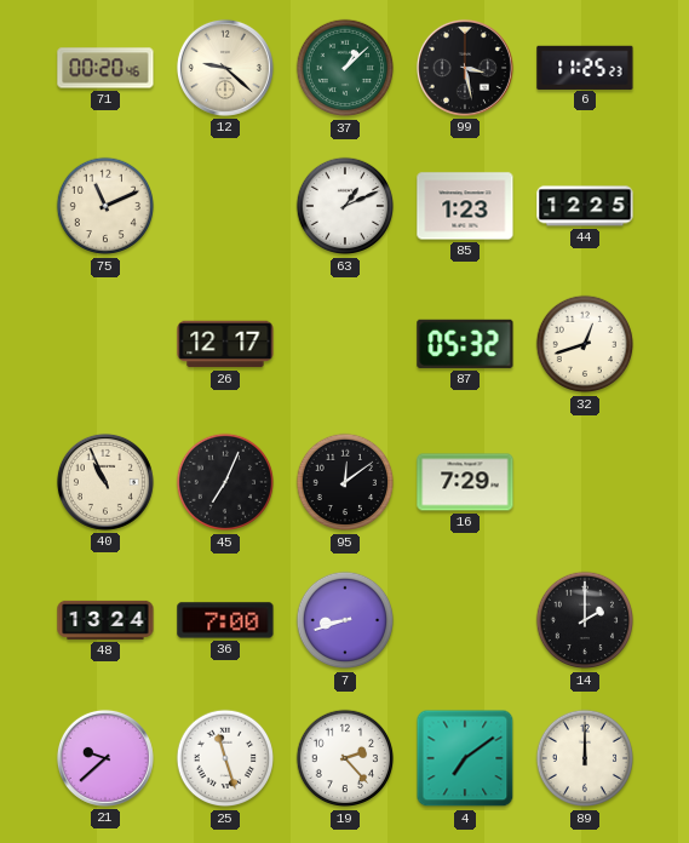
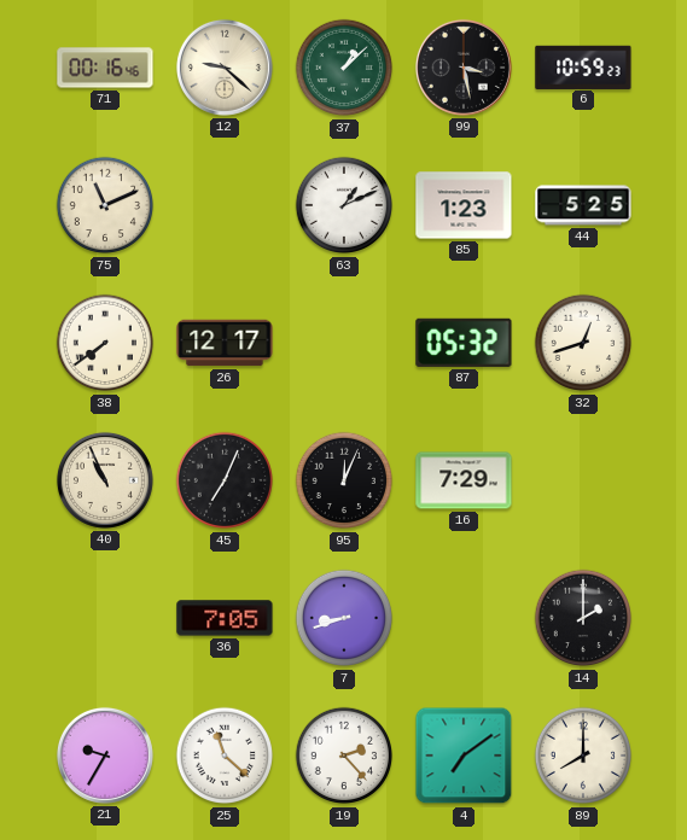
71: 00:20 -> 00:16
6: 11:25 -> 10:59
44: 12:25 -> 5:25
38: none -> 7:39
95: 12:09 -> 12:04
48: 13:24 -> none
36: 7:00 -> 7:05
21: 9:38 -> 9:35
25: 11:27 -> 11:22
89: 12:00 -> 8:00
